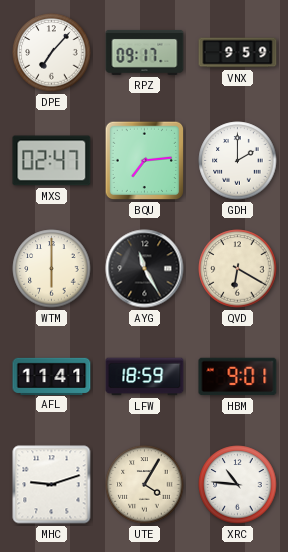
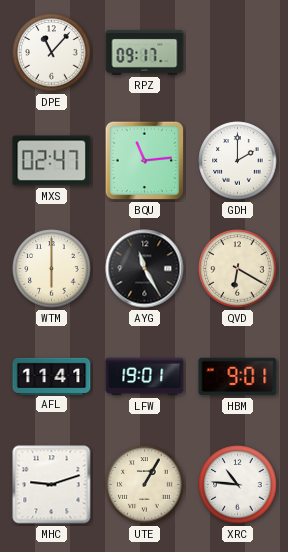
DPE: 7:07 -> 11:07
VNX: 9:59 -> none
BQU: 7:14 -> 11:14
LFW: 18:59 -> 19:01
UTE: 4:05 -> 1:05
